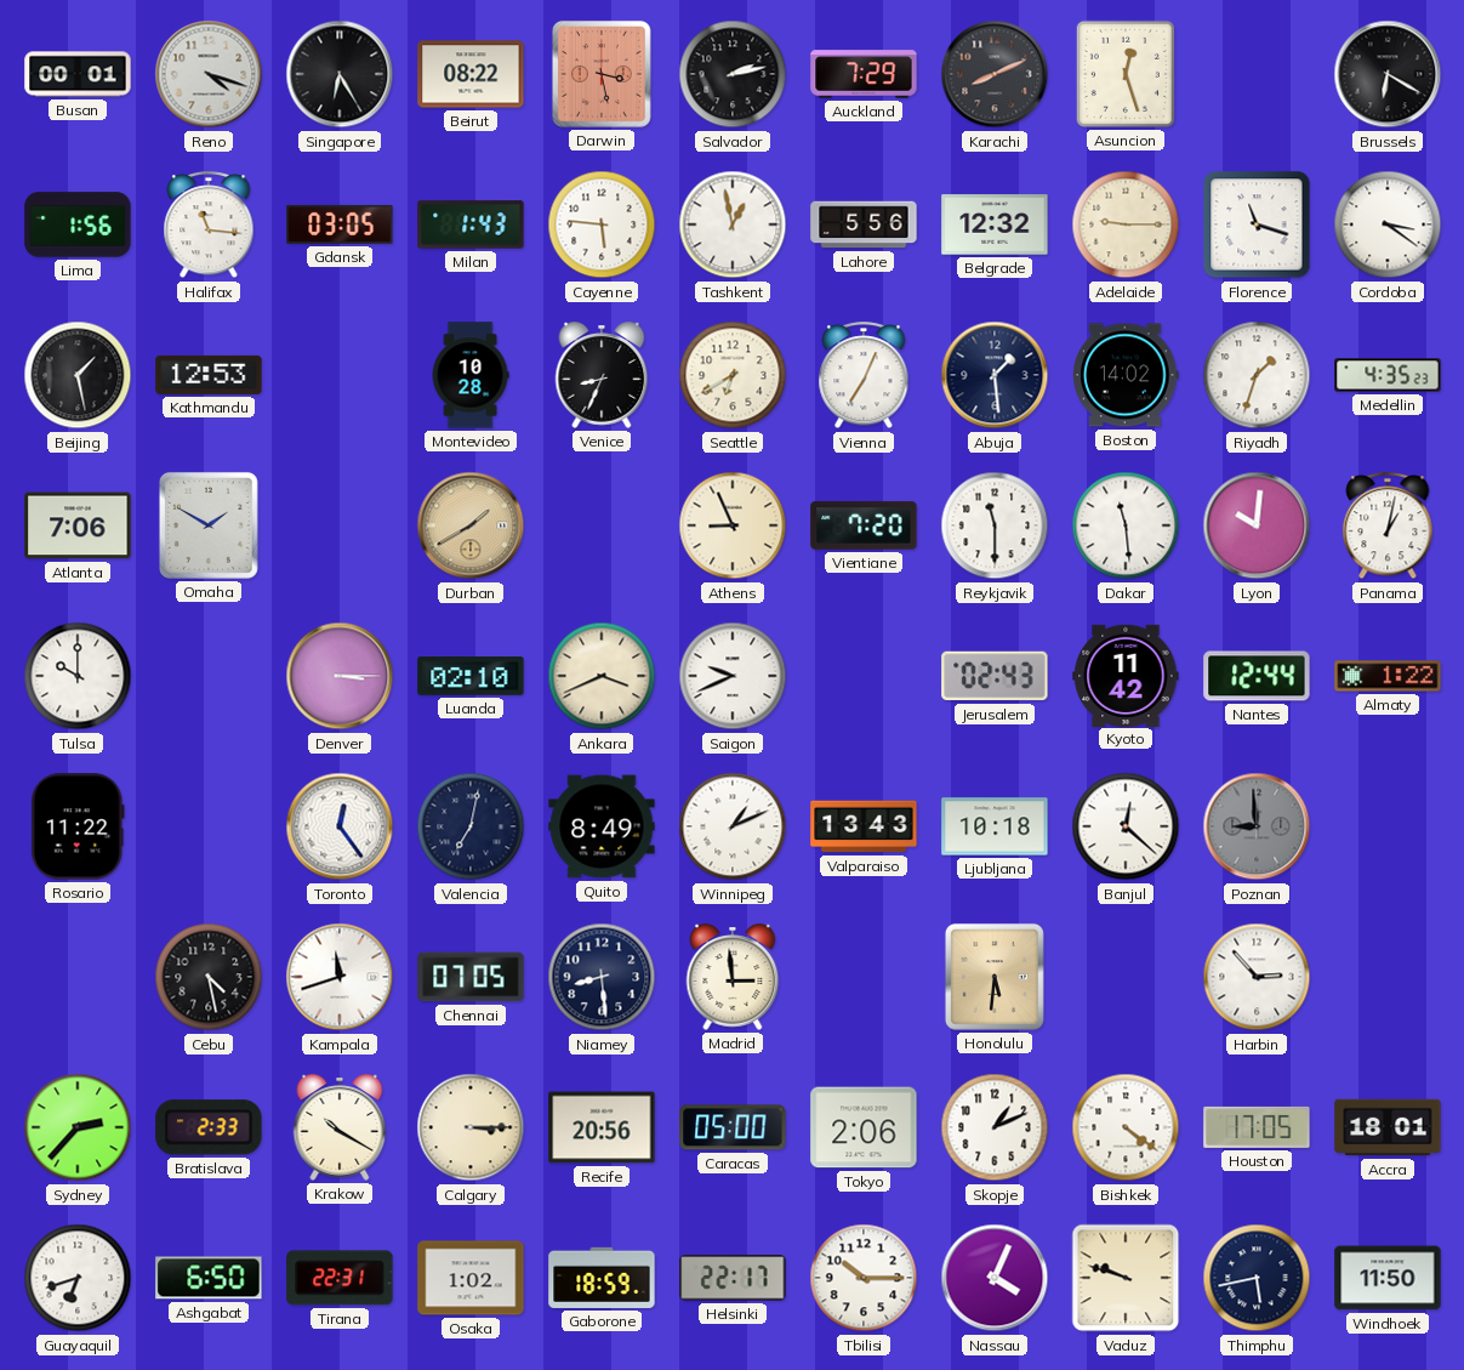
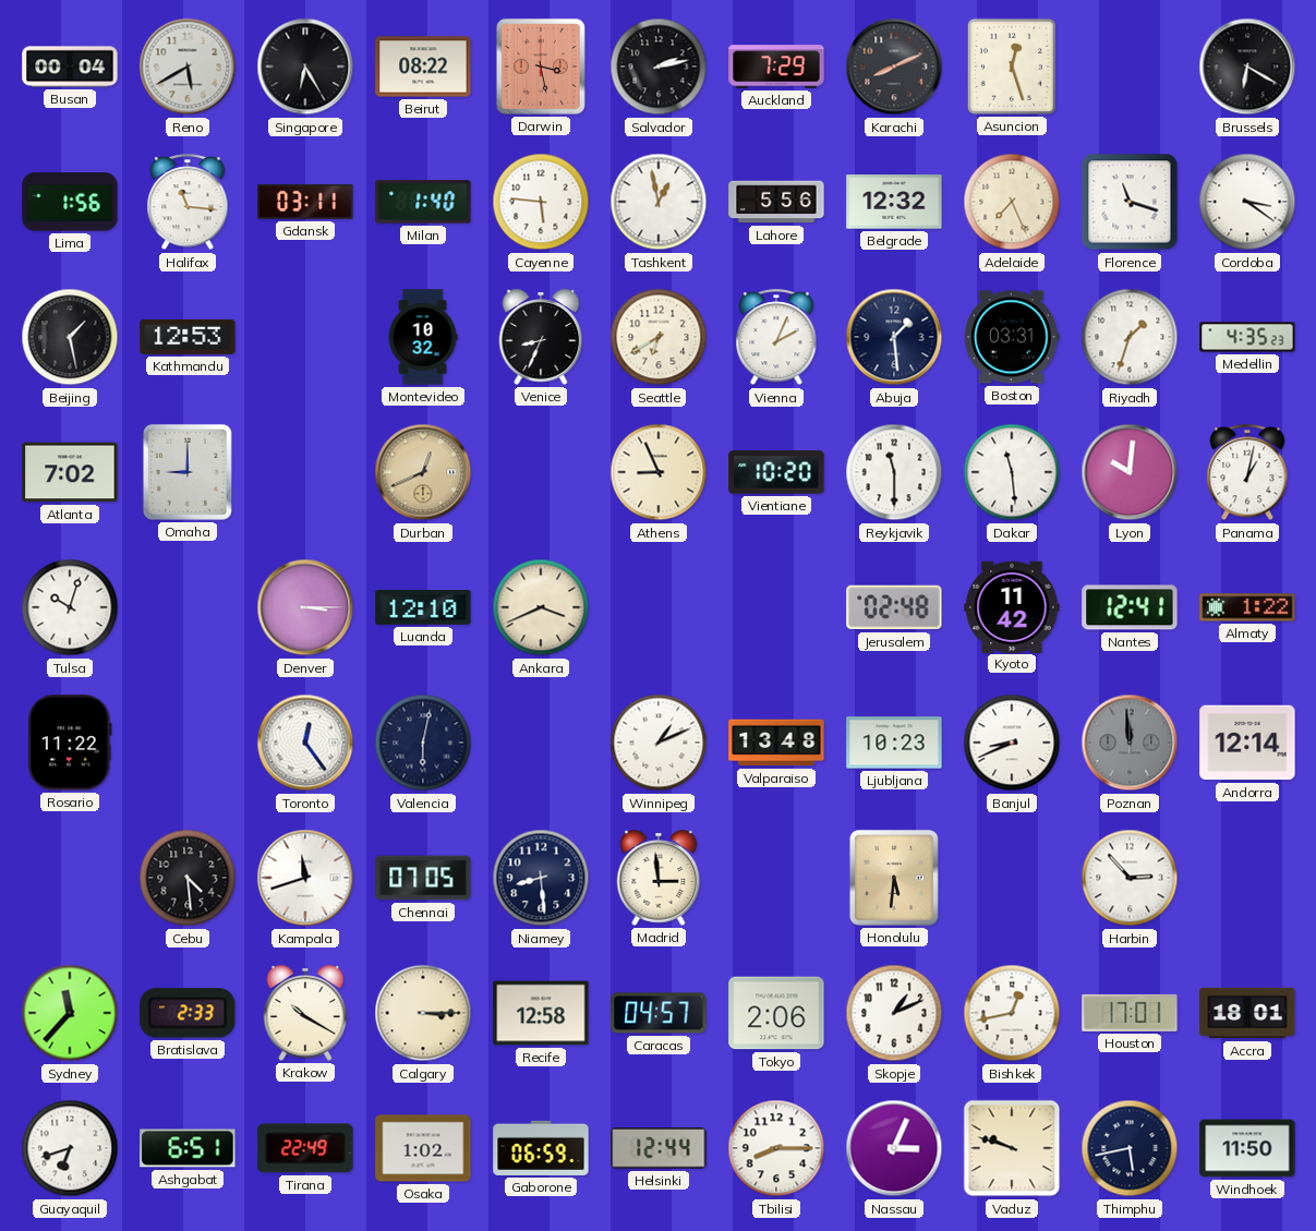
Busan: 00:01 -> 00:04
Reno: 4:18 -> 5:40
Gdansk: 03:05 -> 03:11
Milan: 1:43 -> 1:40
Adelaide: 9:15 -> 7:26
Montevideo: 10:28 -> 10:32
Vienna: 7:04 -> 2:04
Boston: 14:02 -> 03:31
Atlanta: 7:06 -> 7:02
Omaha: 1:50 -> 9:00
Durban: 1:40 -> 12:41
Vientiane: 7:20 -> 10:20
Tulsa: 10:00 -> 10:03
Luanda: 02:10 -> 12:10
Saigon: 9:41 -> none
Jerusalem: 02:43 -> 02:48
Nantes: 12:44 -> 12:41
Valencia: 7:02 -> 6:02
Quito: 8:49 -> none
Valparaiso: 13:43 -> 13:48
Ljubljana: 10:18 -> 10:23
Banjul: 12:22 -> 8:41
Poznan: 8:59 -> 11:59
Andorra: none -> 12:14
Cebu: 4:28 -> 4:29
Sydney: 2:37 -> 11:37
Recife: 20:56 -> 12:58
Caracas: 05:00 -> 04:57
Bishkek: 4:21 -> 12:43
Houston: 17:05 -> 17:01
Ashgabat: 6:50 -> 6:51
Tirana: 22:31 -> 22:49
Gaborone: 18:59 -> 06:59
Helsinki: 22:17 -> 12:44
Tbilisi: 10:15 -> 8:15
Nassau: 4:04 -> 3:04
